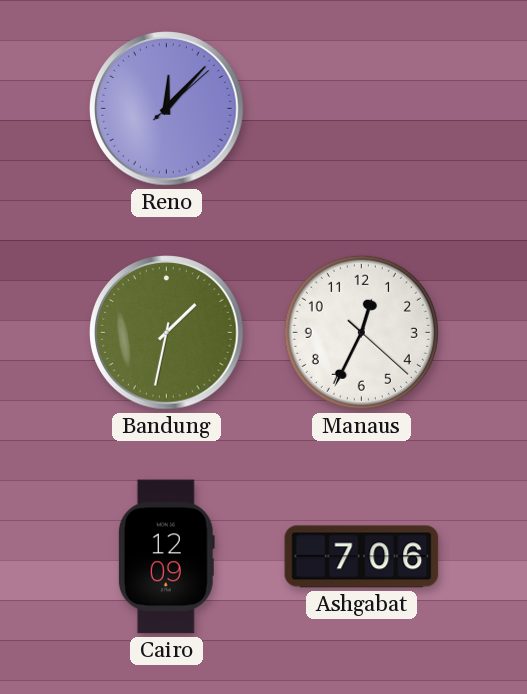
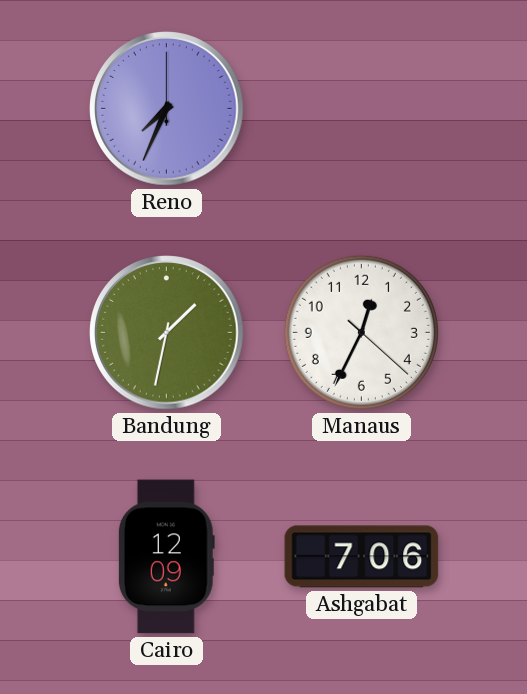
Reno: 12:07 -> 7:34
